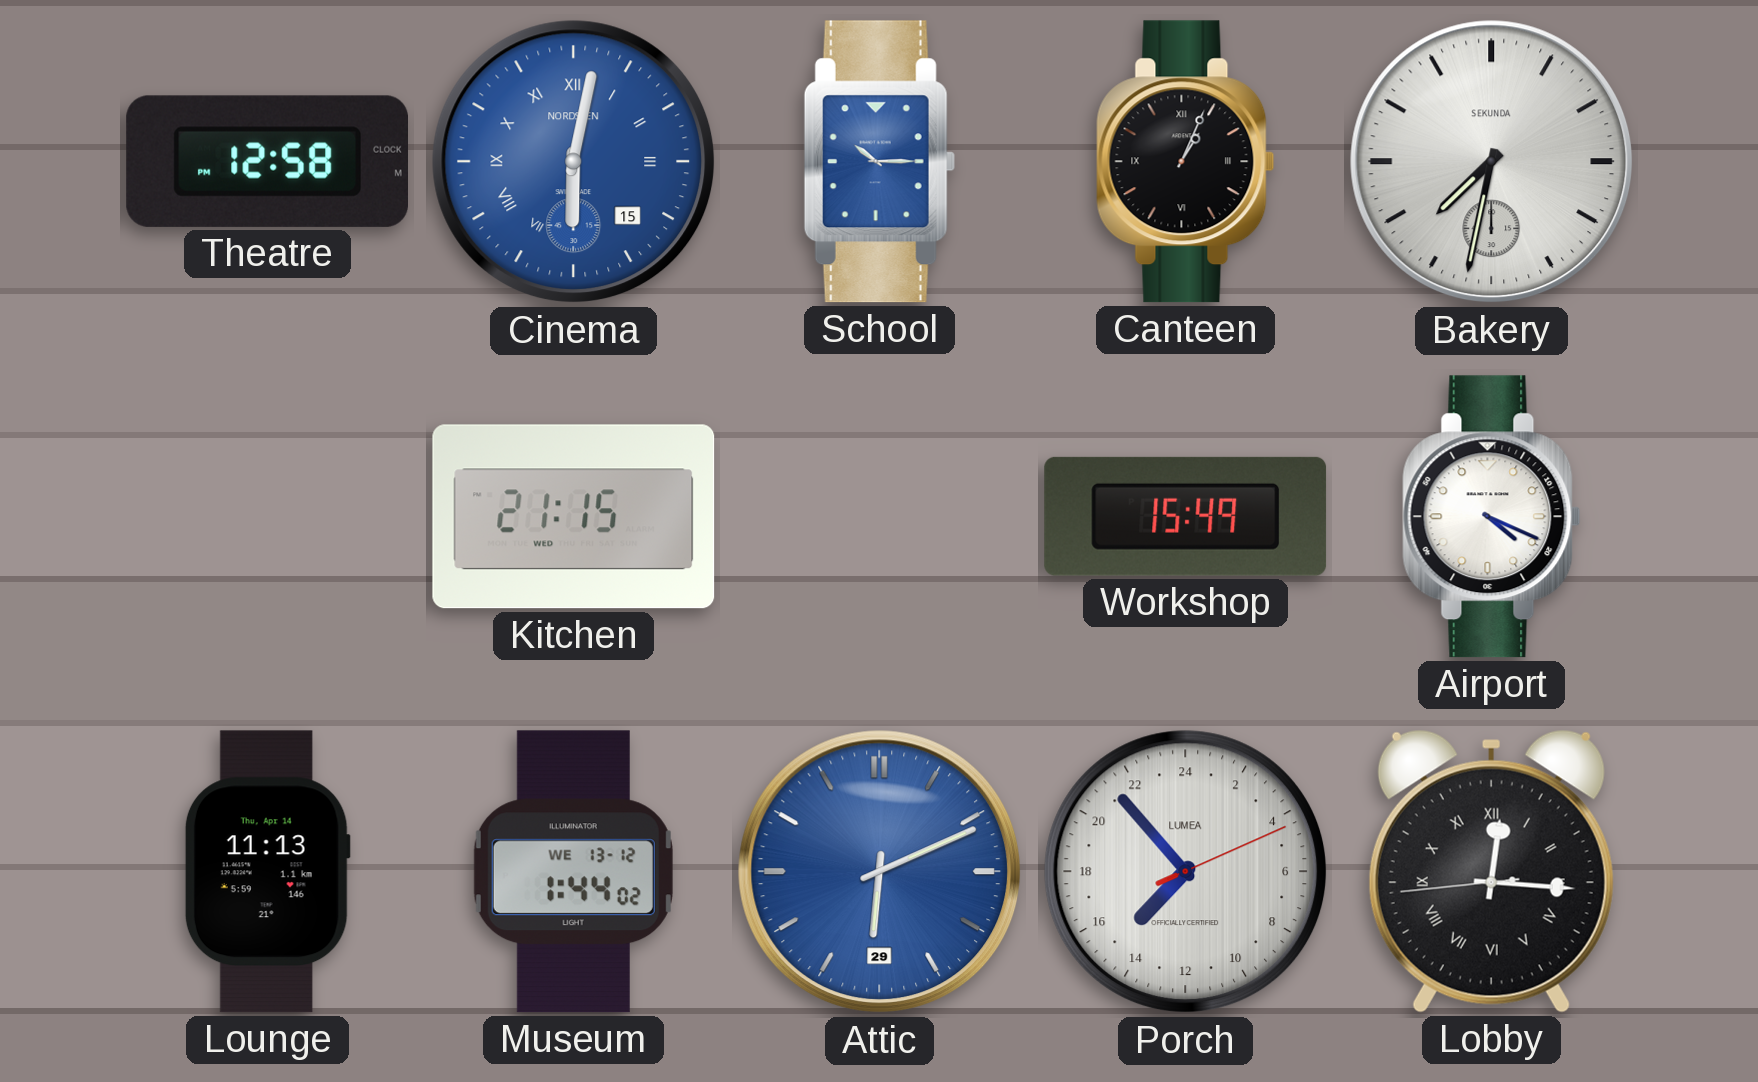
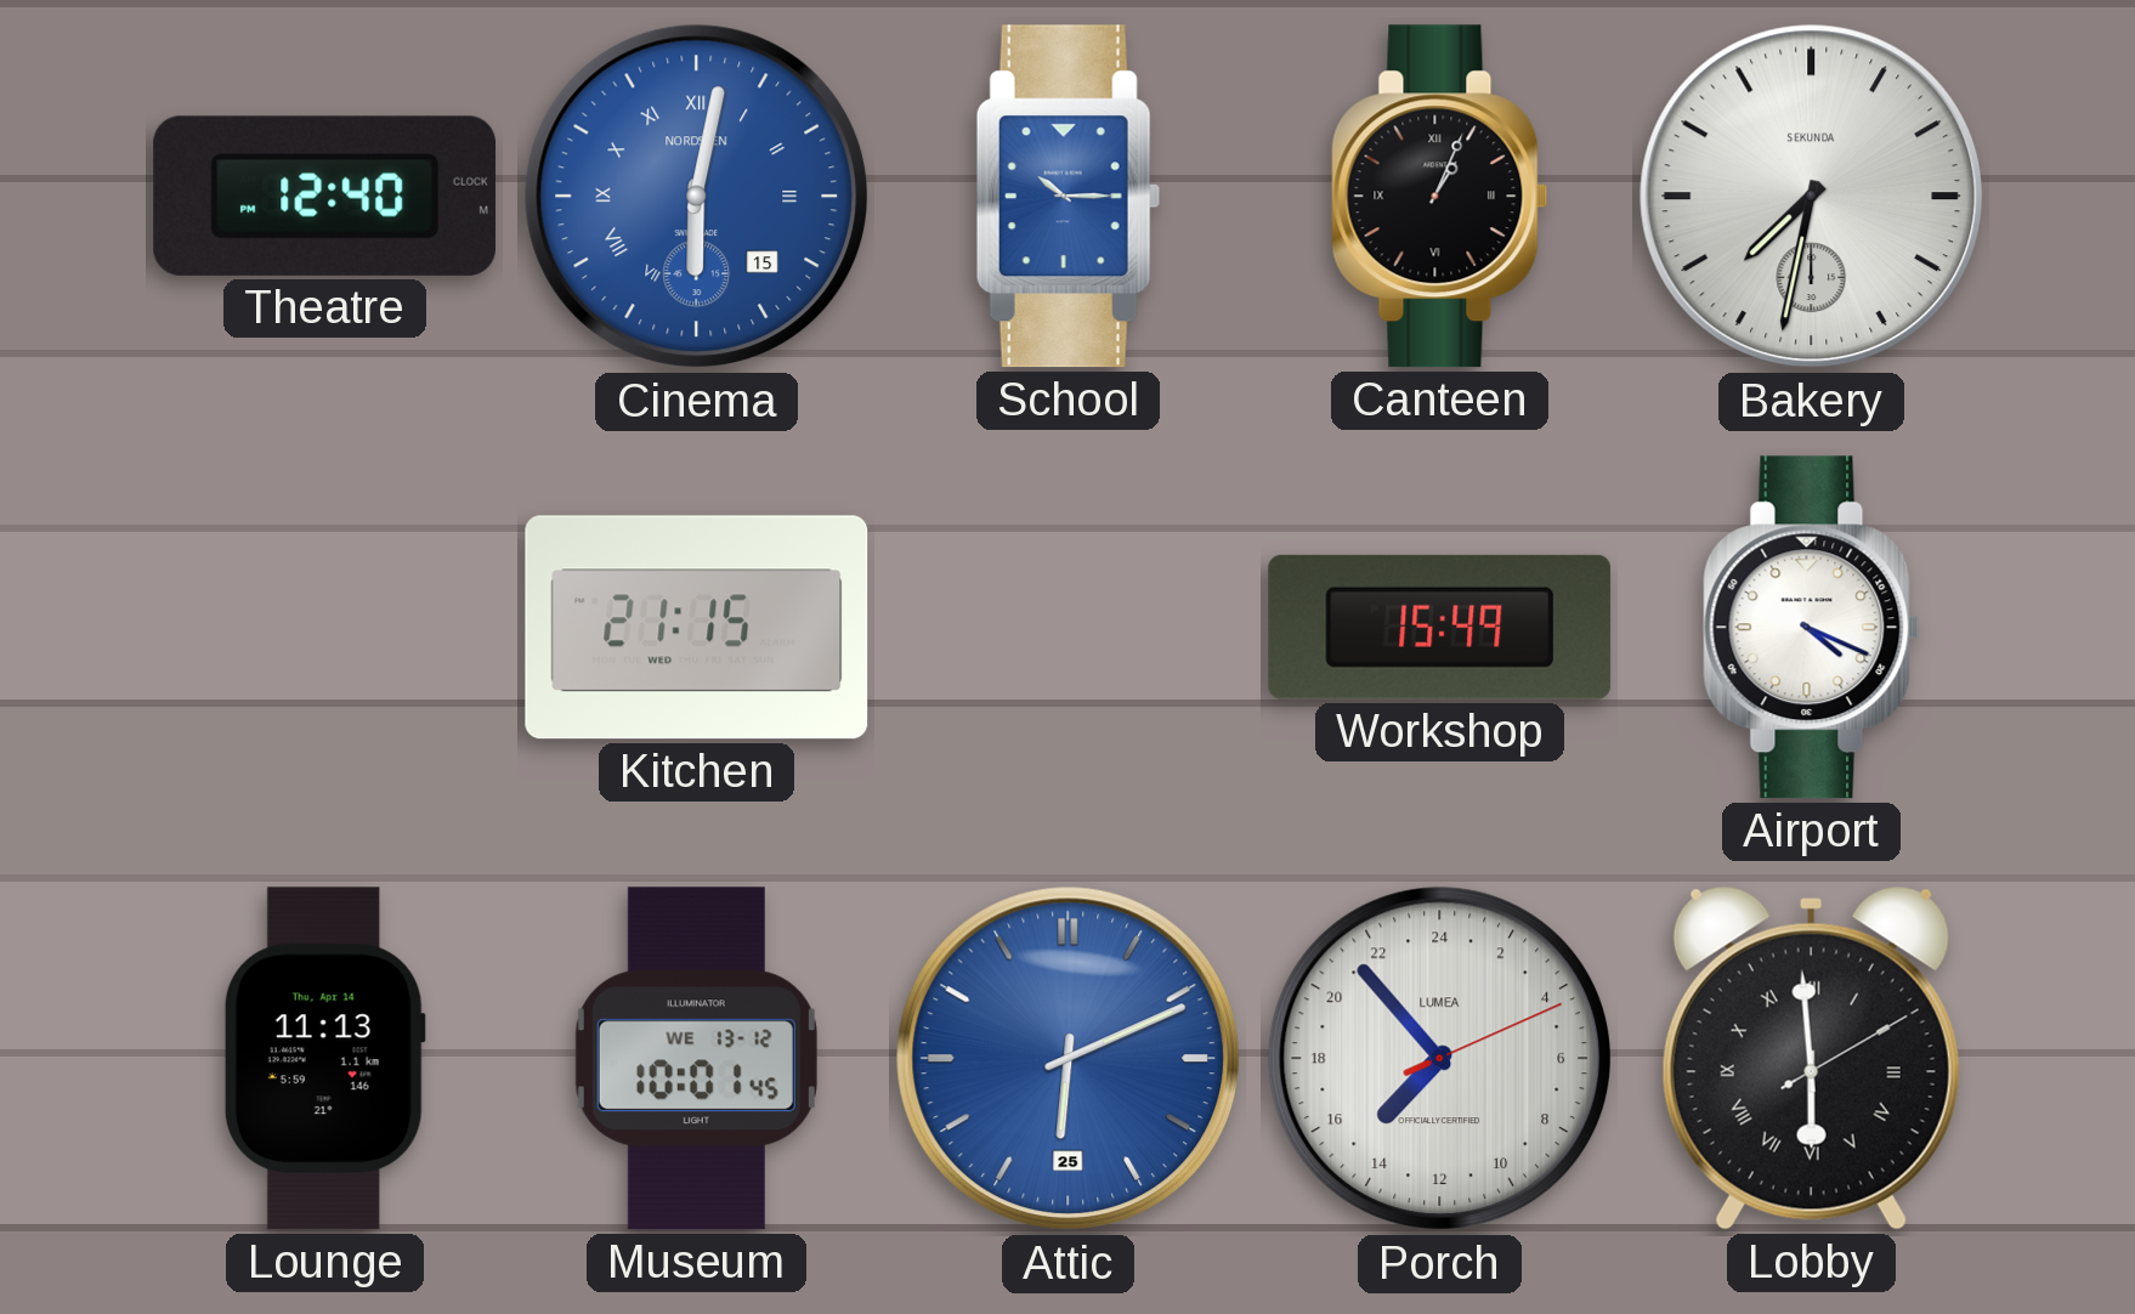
Theatre: 12:58 -> 12:40
Museum: 1:44 -> 10:01
Attic date: 29 -> 25
Lobby: 12:15 -> 5:59
